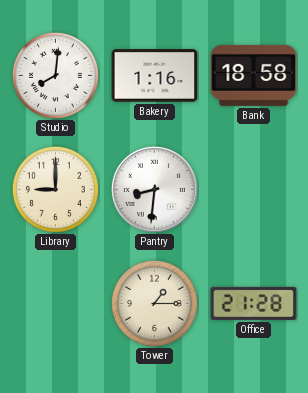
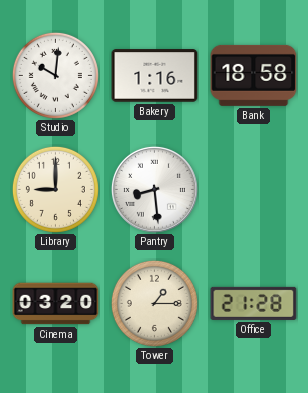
Studio: 8:01 -> 10:01
Pantry: 8:31 -> 8:29
Cinema: none -> 03:20
